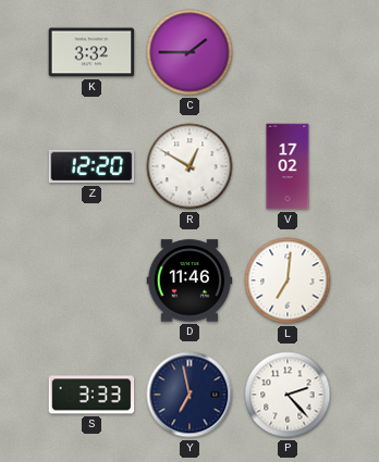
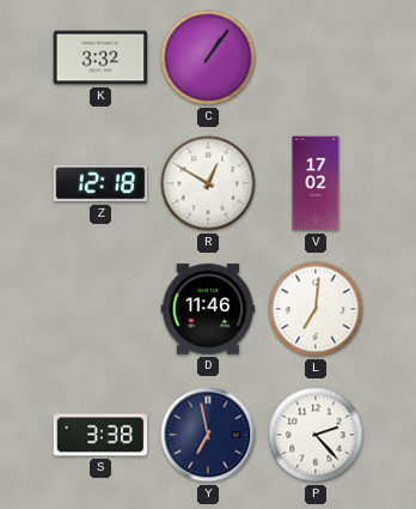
C: 1:45 -> 1:06
Z: 12:20 -> 12:18
S: 3:33 -> 3:38
